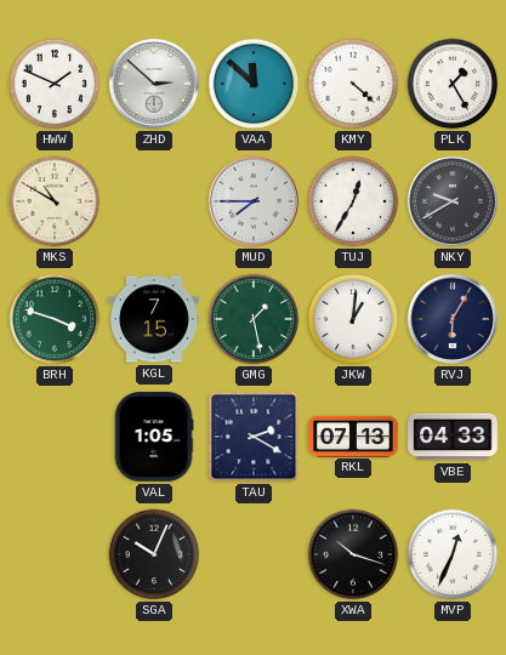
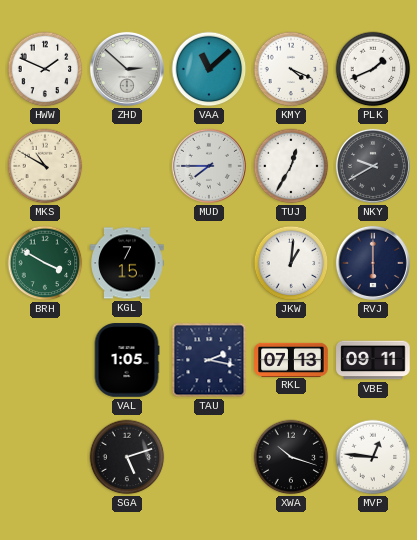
VAA: 11:52 -> 11:08
KMY: 4:22 -> 4:19
PLK: 1:25 -> 1:41
BRH: 3:48 -> 3:50
GMG: 1:28 -> none
RVJ: 6:05 -> 6:00
TAU: 2:20 -> 2:17
VBE: 04:33 -> 09:11
SGA: 10:04 -> 5:12
MVP: 12:34 -> 12:46
